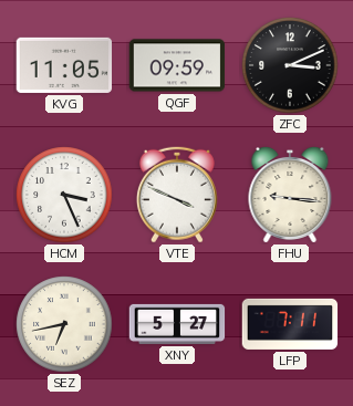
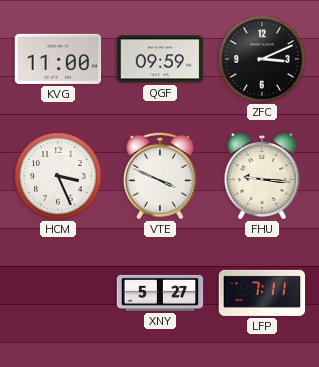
KVG: 11:05 -> 11:00
SEZ: 6:43 -> none
